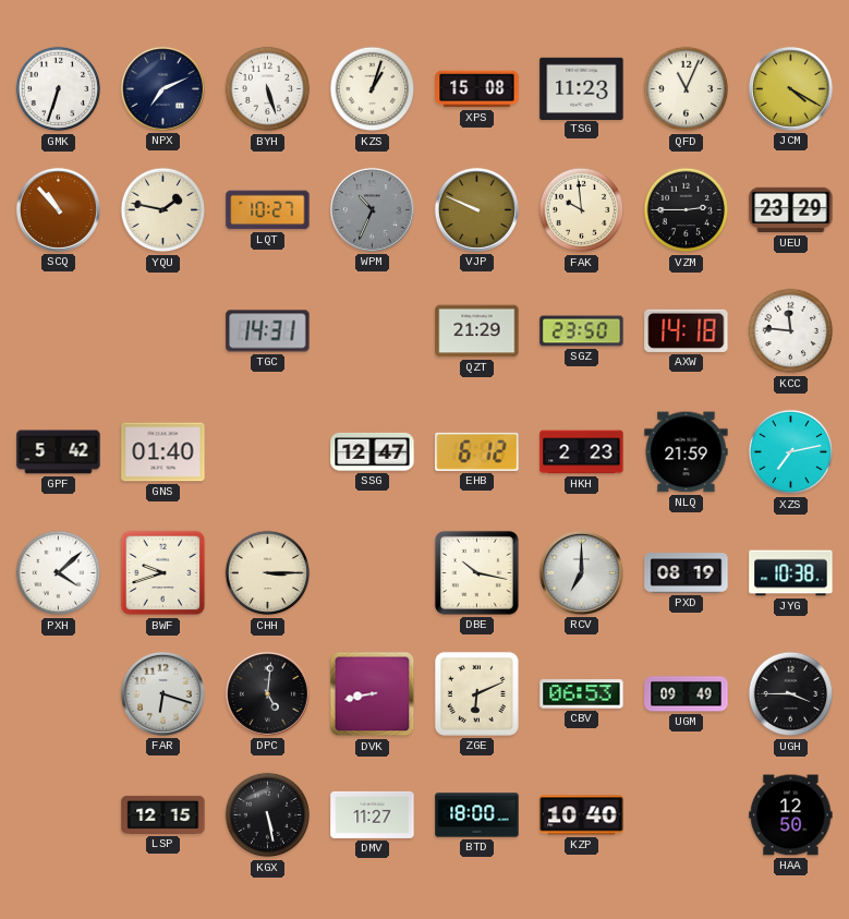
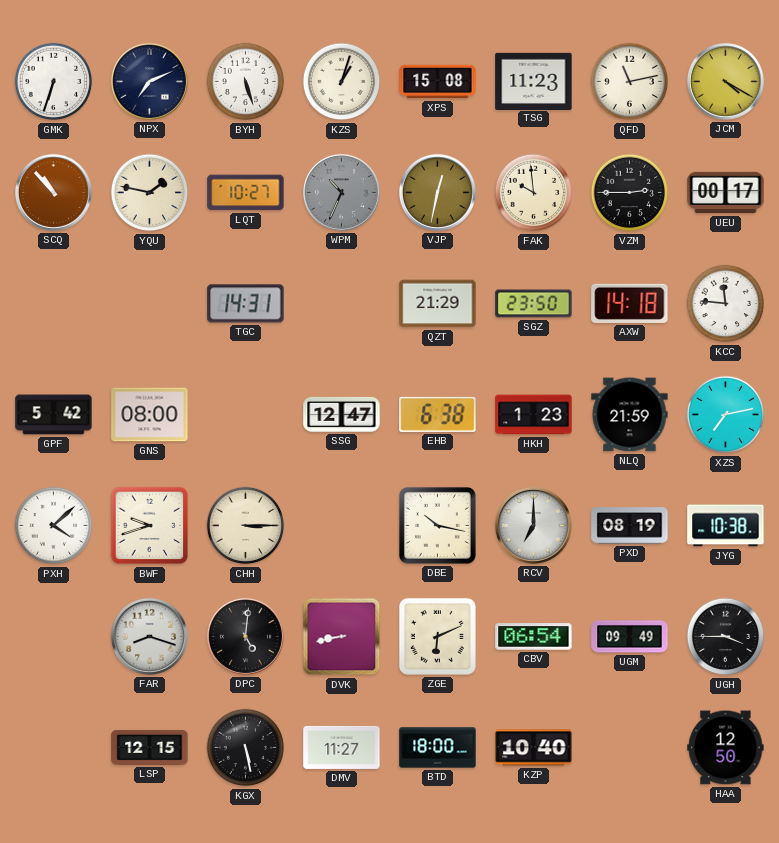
QFD: 11:04 -> 11:13
VJP: 9:49 -> 12:32
UEU: 23:29 -> 00:17
GNS: 01:40 -> 08:00
EHB: 6:12 -> 6:38
HKH: 2:23 -> 1:23
FAR: 6:18 -> 8:18
CBV: 06:53 -> 06:54
